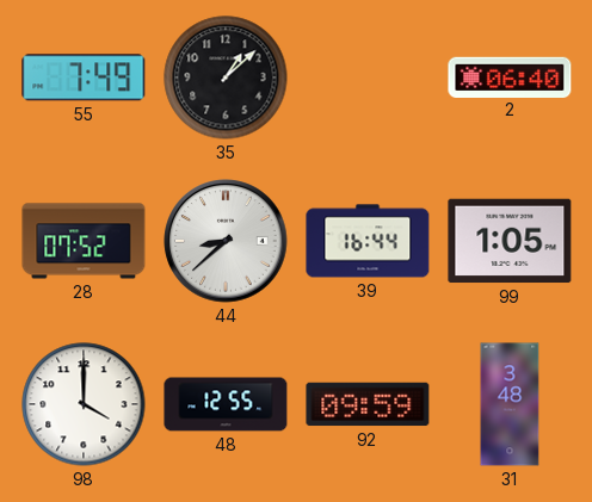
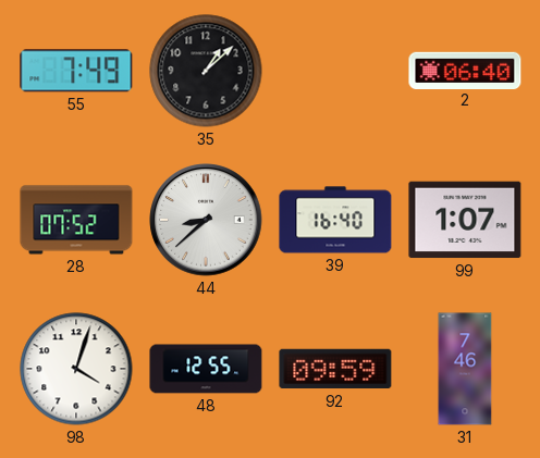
39: 16:44 -> 16:40
99: 1:05 -> 1:07
98: 4:00 -> 4:03
31: 3:48 -> 7:46
